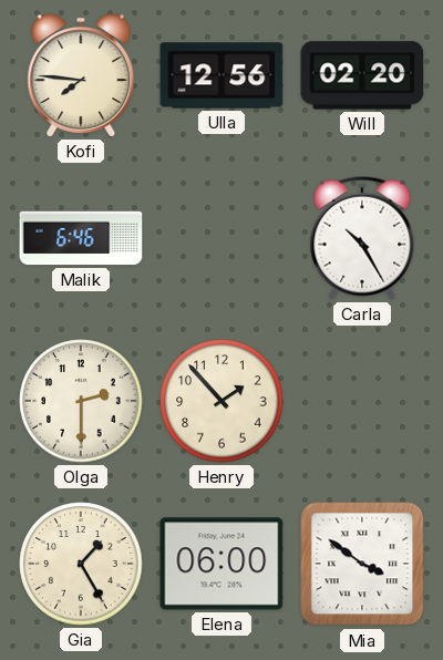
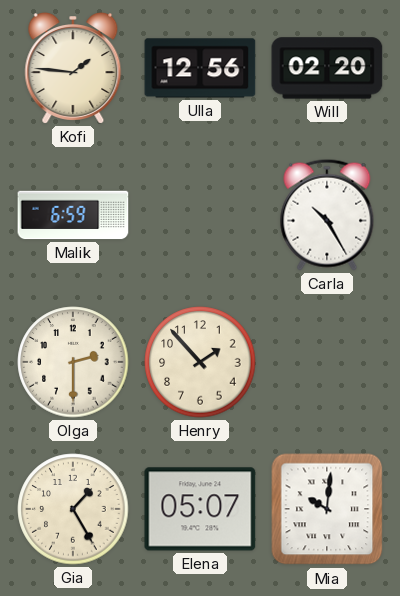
Kofi: 7:46 -> 1:46
Malik: 6:46 -> 6:59
Elena: 06:00 -> 05:07
Mia: 3:51 -> 10:01
